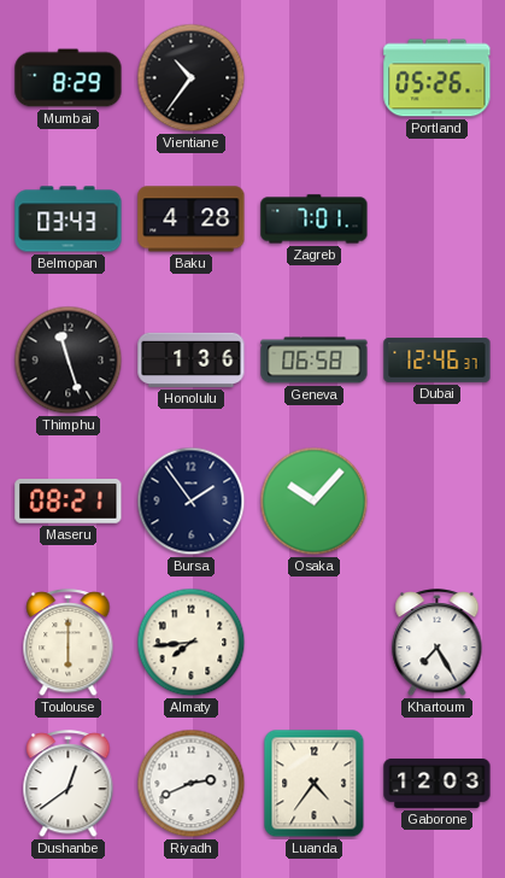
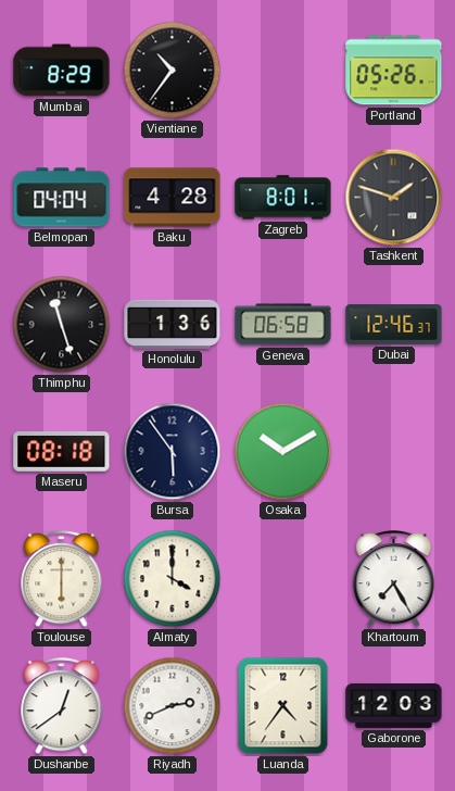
Belmopan: 03:43 -> 04:04
Zagreb: 7:01 -> 8:01
Tashkent: none -> 1:48
Maseru: 08:21 -> 08:18
Bursa: 1:54 -> 5:54
Osaka: 10:07 -> 10:10
Almaty: 7:44 -> 4:00
